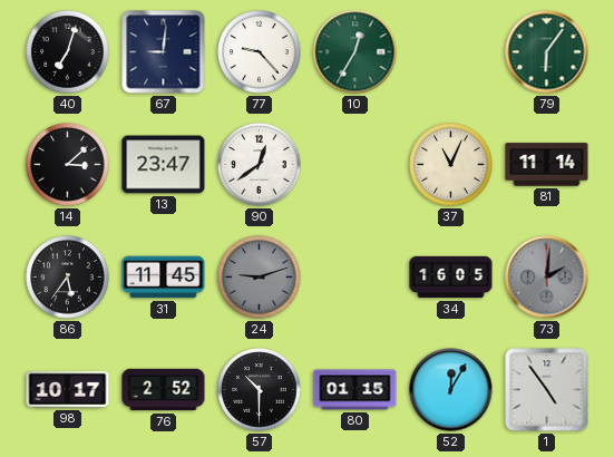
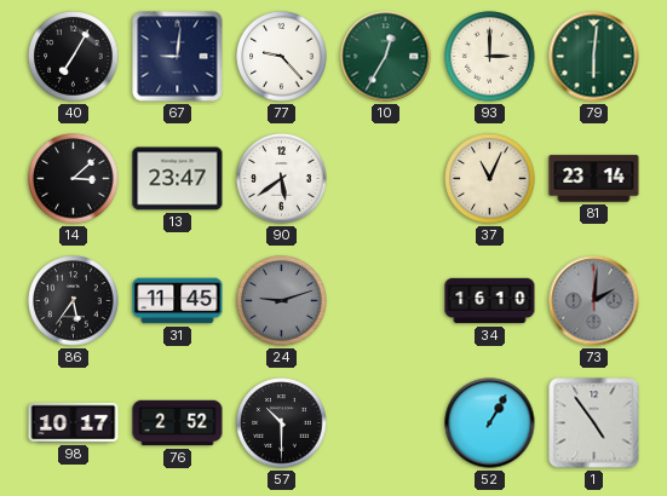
40: 7:03 -> 7:05
93: none -> 3:00
79: 6:06 -> 6:01
90: 12:39 -> 5:39
81: 11:14 -> 23:14
34: 16:05 -> 16:10
80: 01:15 -> none
52: 12:05 -> 1:05
